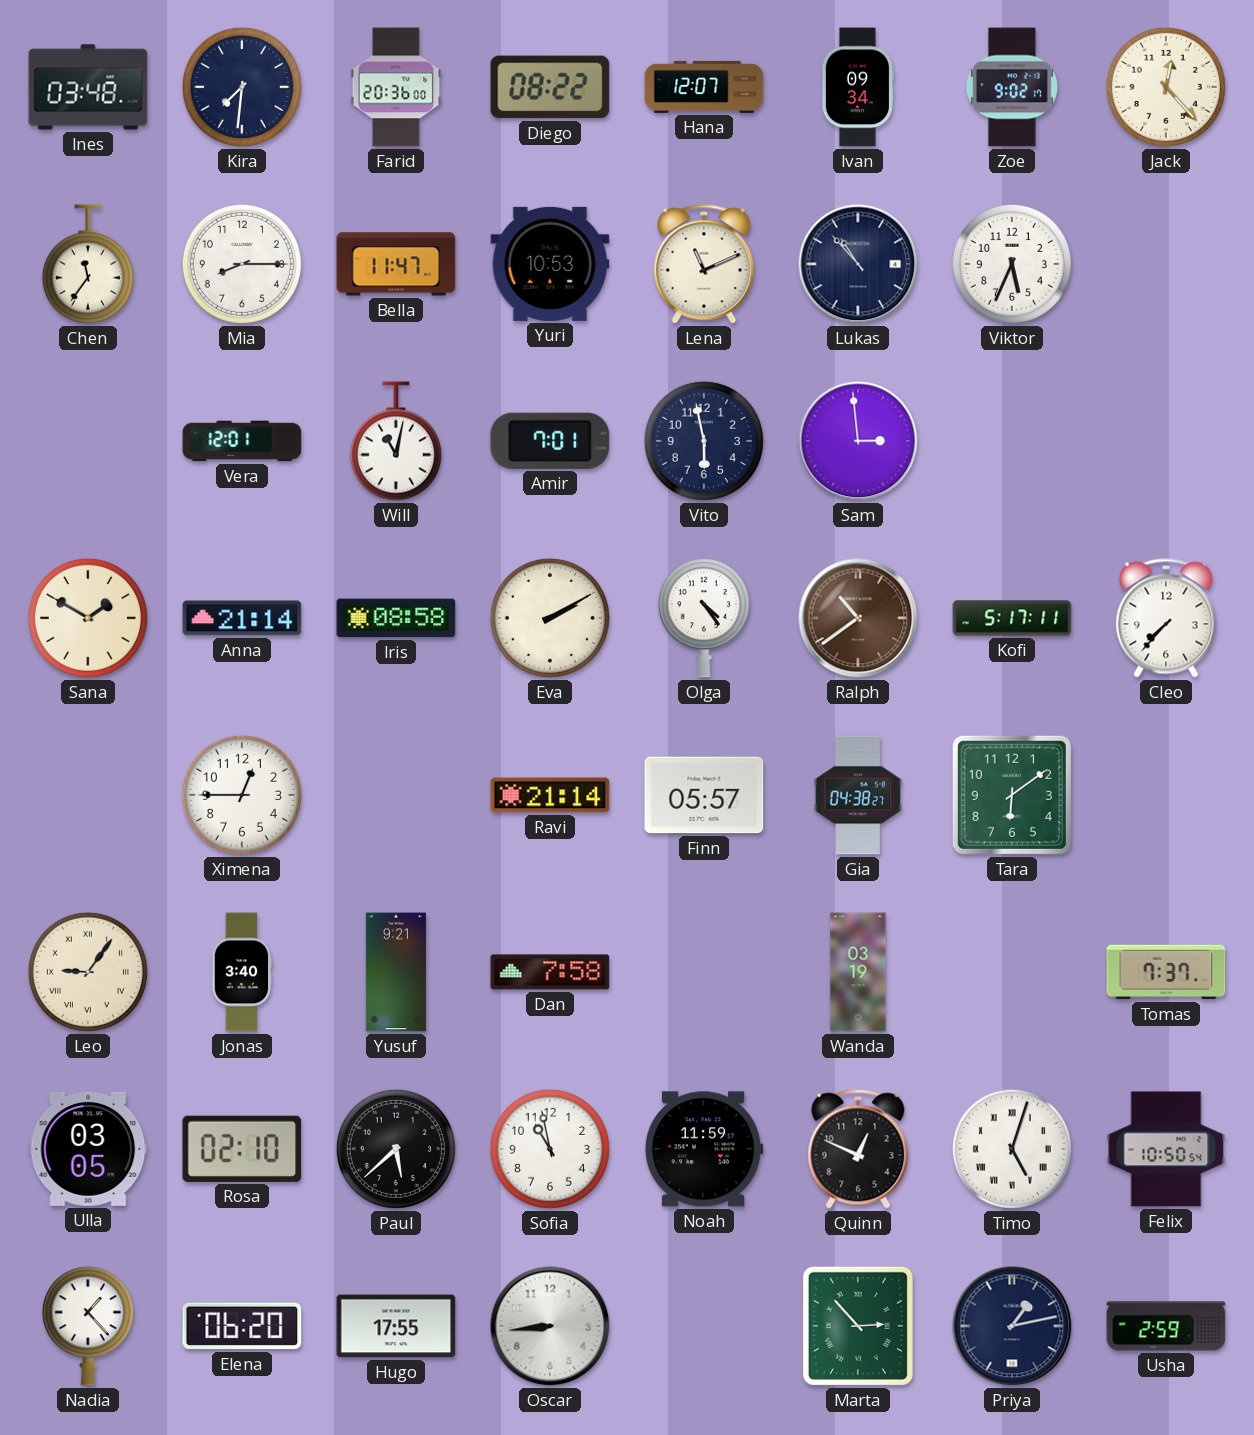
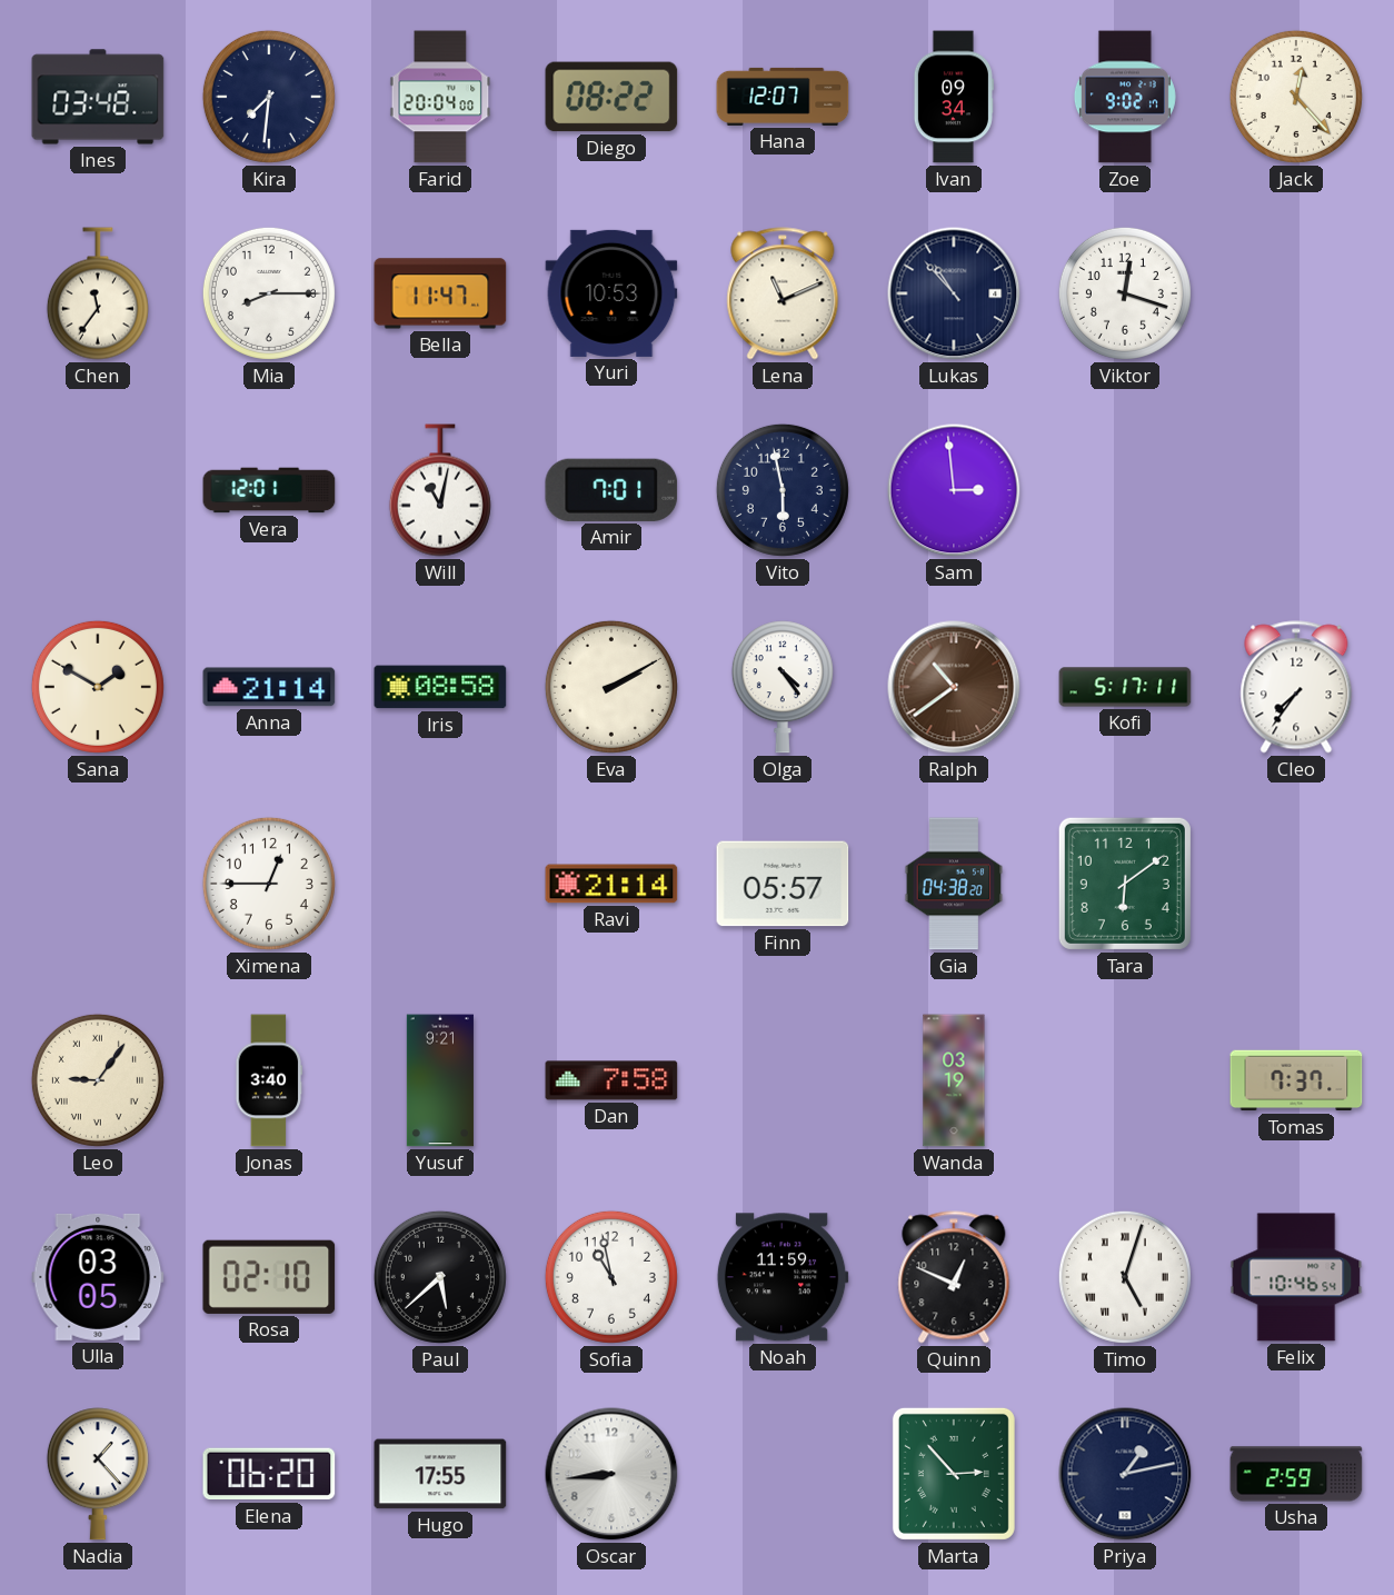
Farid: 20:36 -> 20:04
Viktor: 5:34 -> 12:18
Cleo: 7:37 -> 7:36
Gia: 04:38:27 -> 04:38:20
Felix: 10:50 -> 10:46
